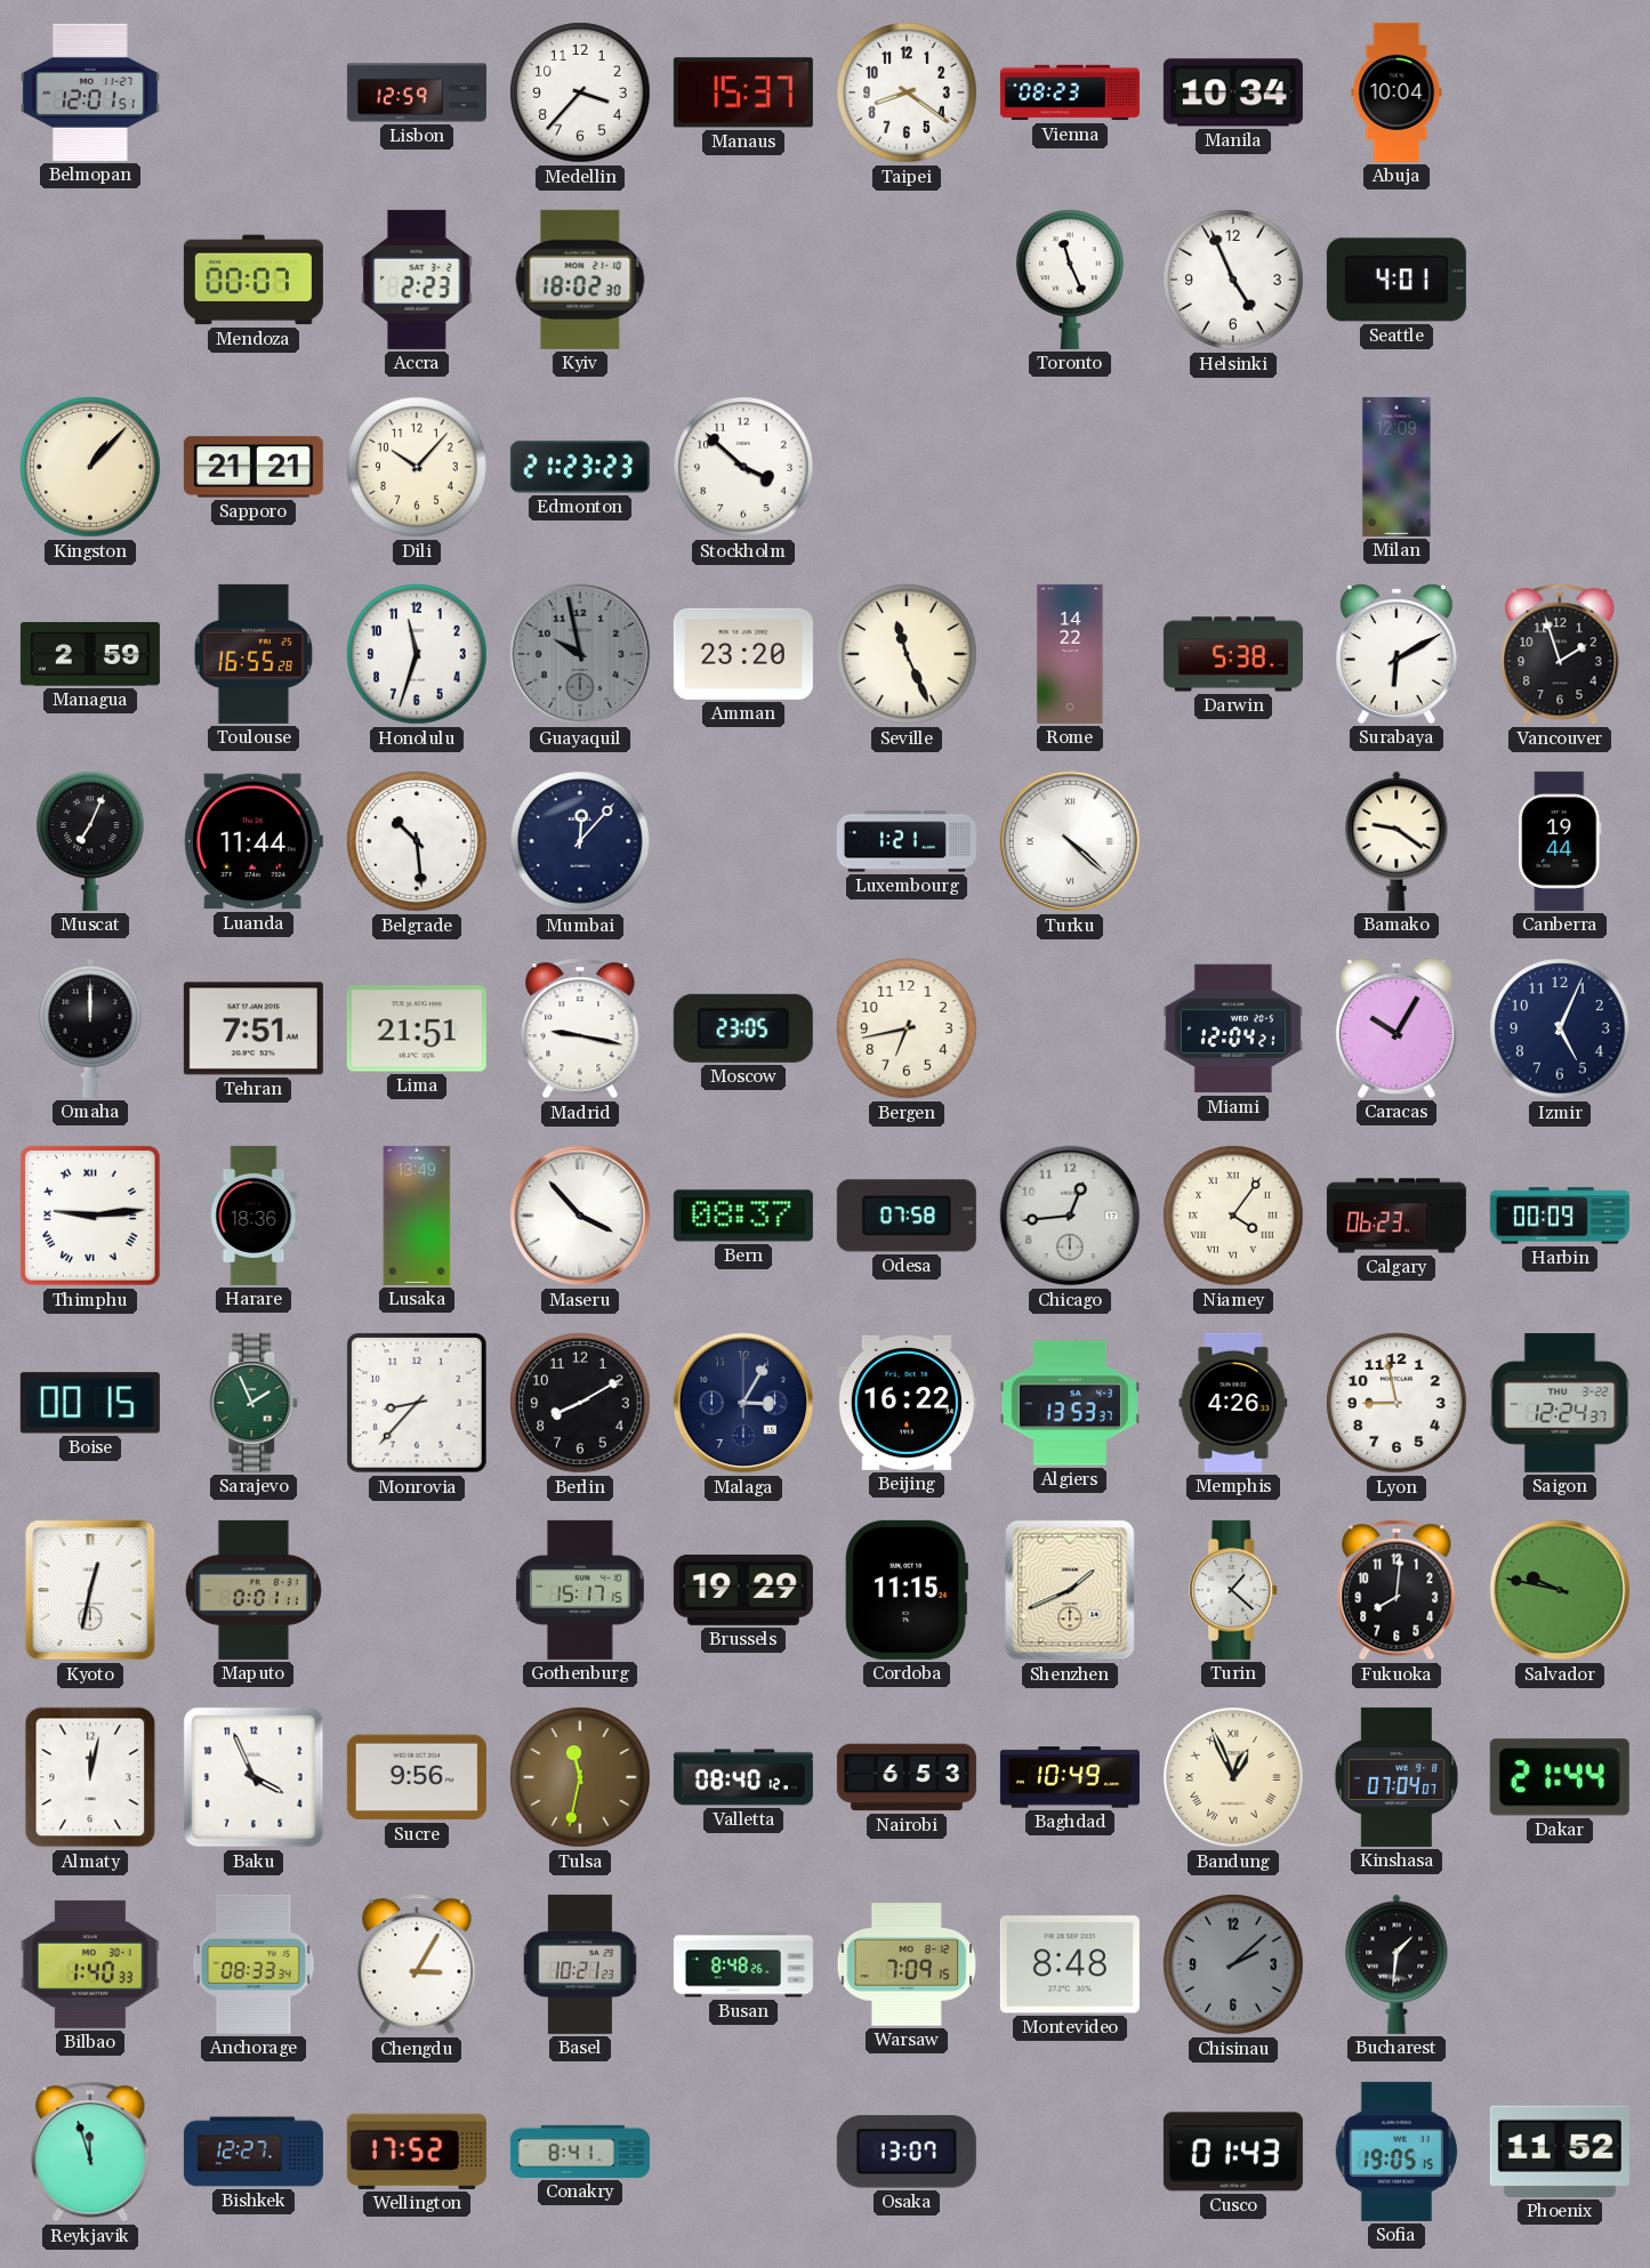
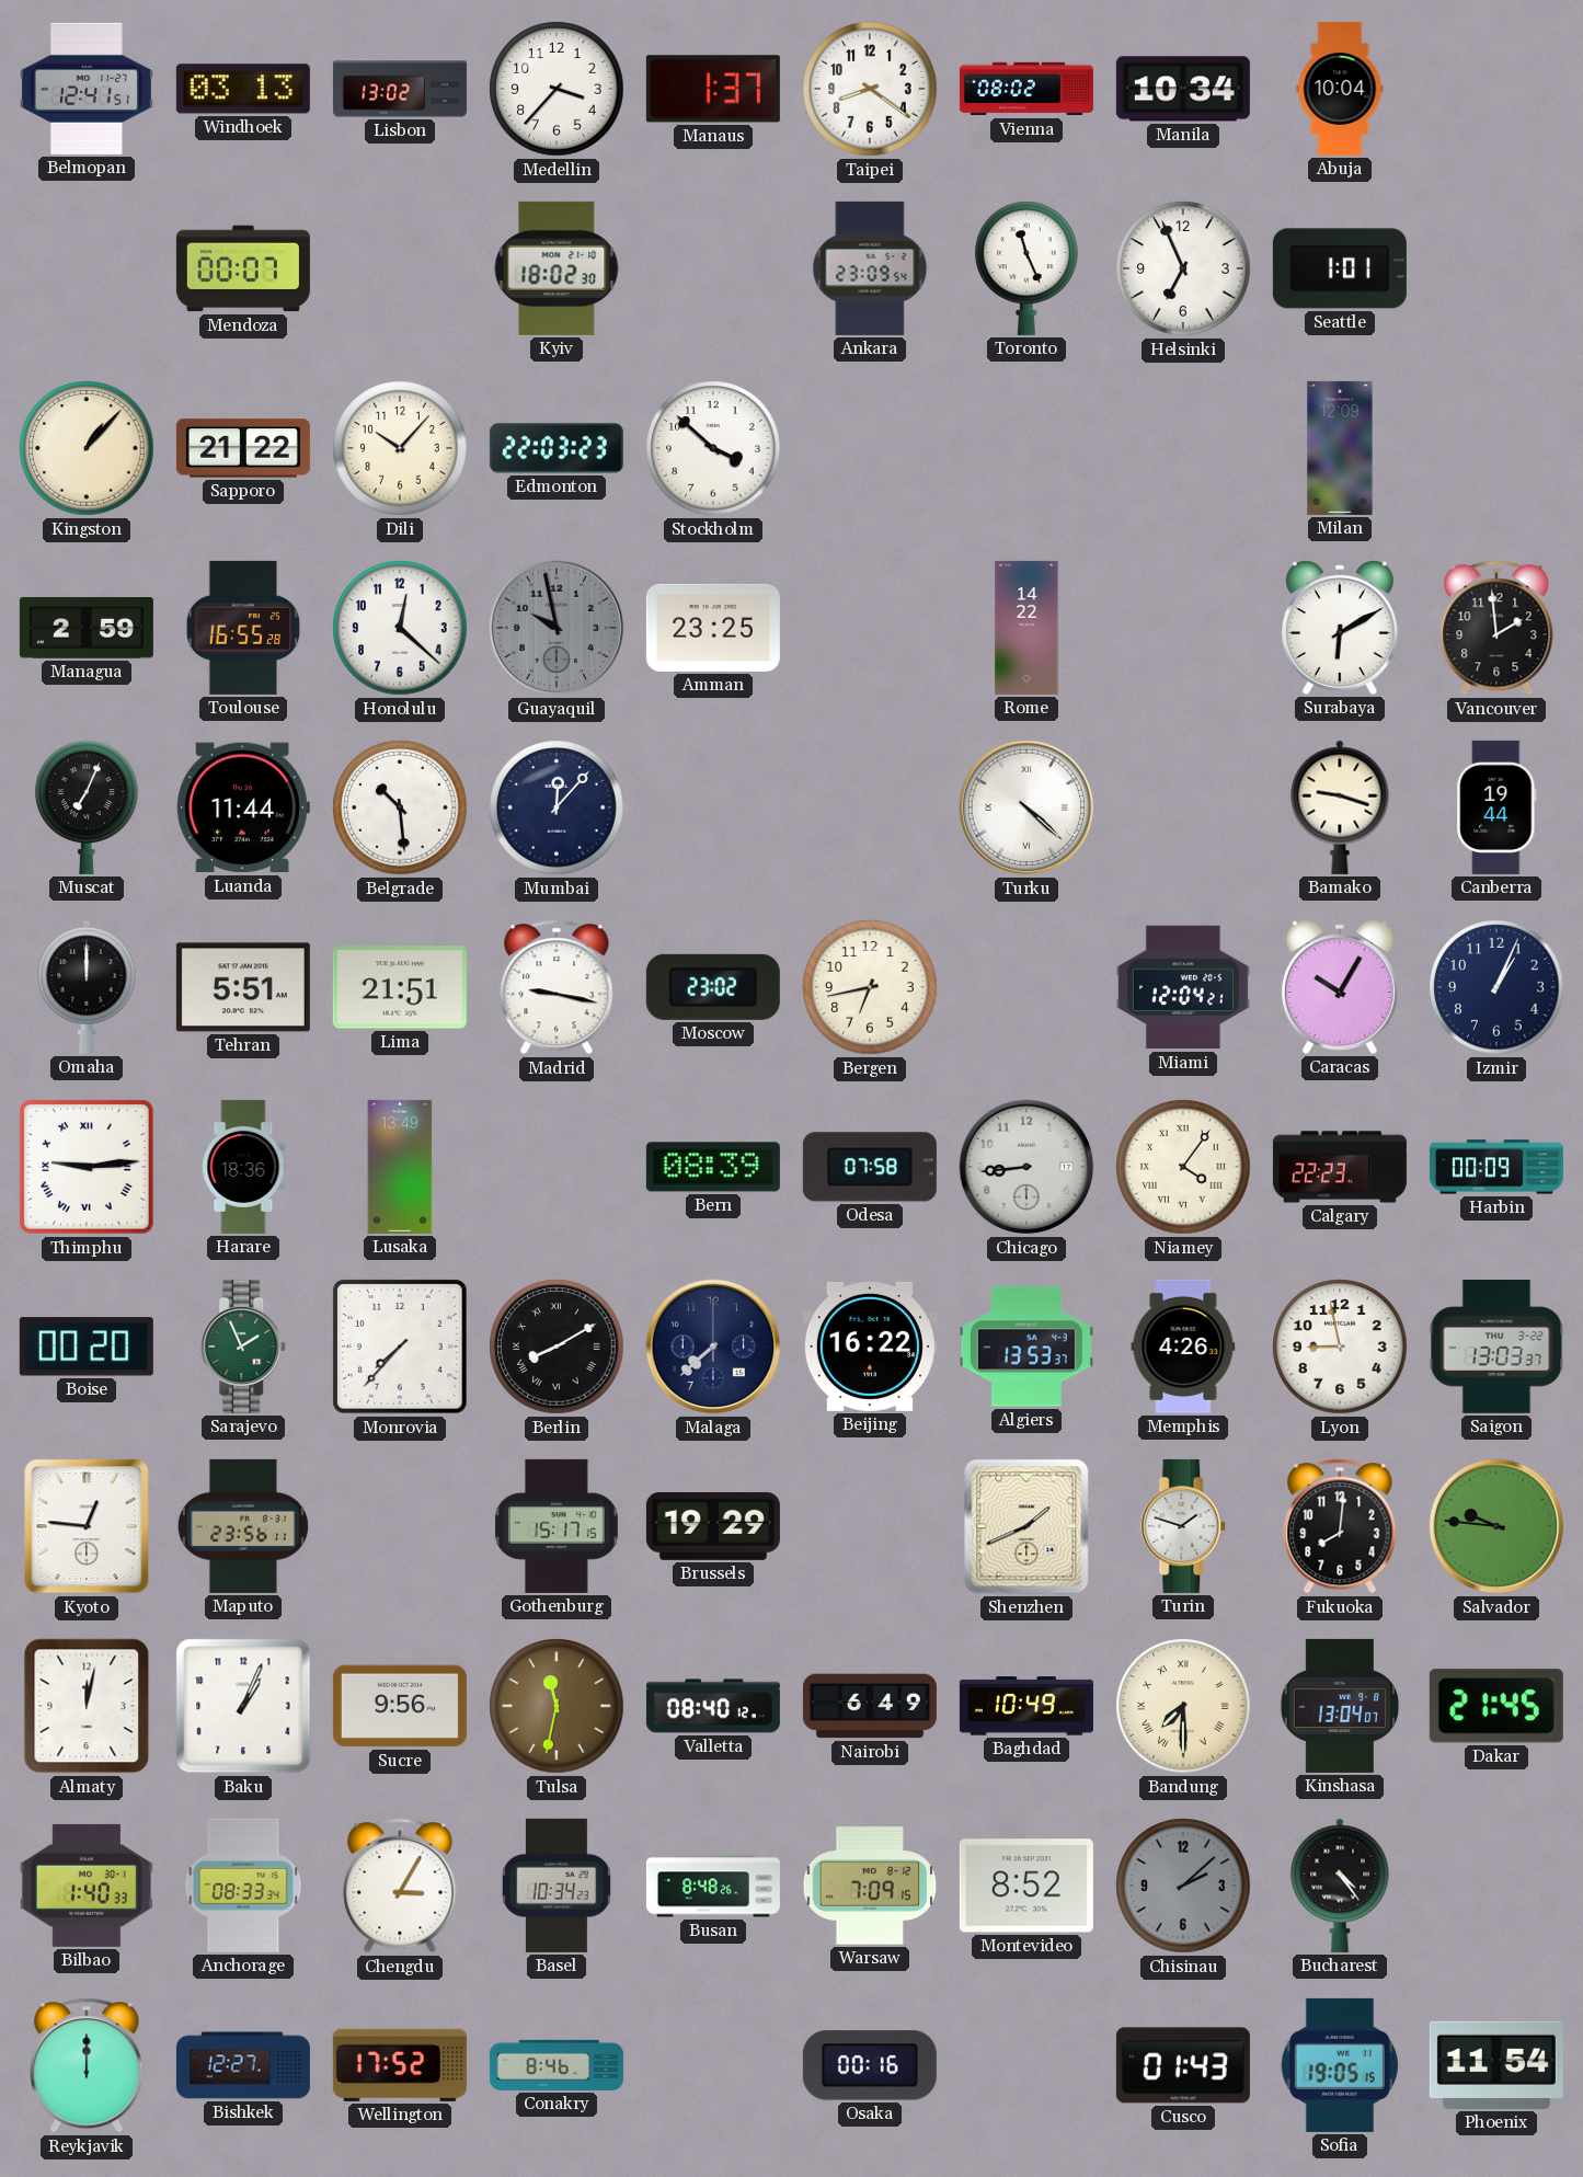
Belmopan: 12:01 -> 12:41
Windhoek: none -> 03:13
Lisbon: 12:59 -> 13:02
Manaus: 15:37 -> 1:37
Vienna: 08:23 -> 08:02
Accra: 2:23 -> none
Ankara: none -> 23:09
Helsinki: 4:56 -> 6:56
Seattle: 4:01 -> 1:01
Sapporo: 21:21 -> 21:22
Edmonton: 21:23 -> 22:03
Honolulu: 11:33 -> 12:22
Amman: 23:20 -> 23:25
Seville: 11:26 -> none
Darwin: 5:38 -> none
Vancouver: 1:57 -> 1:59
Luxembourg: 1:21 -> none
Bamako: 9:21 -> 9:18
Tehran: 7:51 -> 5:51
Moscow: 23:05 -> 23:02
Izmir: 5:04 -> 1:04
Maseru: 3:53 -> none
Bern: 08:37 -> 08:39
Chicago: 12:44 -> 8:44
Calgary: 06:23 -> 22:23
Boise: 00:15 -> 00:20
Monrovia: 8:37 -> 7:37
Berlin numerals: Arabic -> Roman
Malaga: 3:05 -> 7:38
Saigon: 12:24 -> 13:03
Kyoto: 12:32 -> 12:46
Maputo: 0:01 -> 23:56
Cordoba: 11:15 -> none
Turin: 1:22 -> 1:48
Salvador: 9:47 -> 9:46
Baku: 3:56 -> 1:04
Nairobi: 6:53 -> 6:49
Bandung: 12:56 -> 7:30
Kinshasa: 07:04 -> 13:04
Dakar: 21:44 -> 21:45
Basel: 10:21 -> 10:34
Montevideo: 8:48 -> 8:52
Bucharest: 1:31 -> 4:24
Reykjavik: 11:57 -> 12:00
Conakry: 8:41 -> 8:46
Osaka: 13:07 -> 00:16
Phoenix: 11:52 -> 11:54
